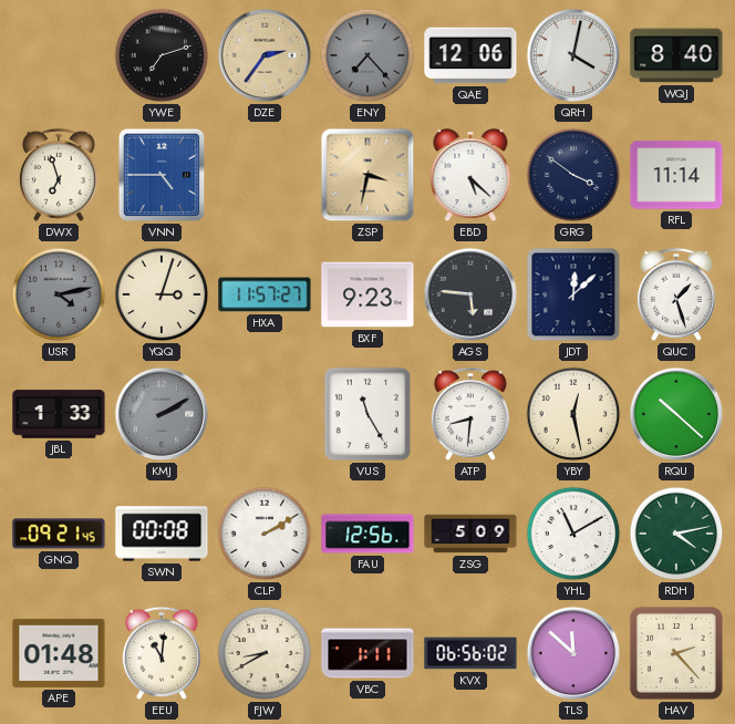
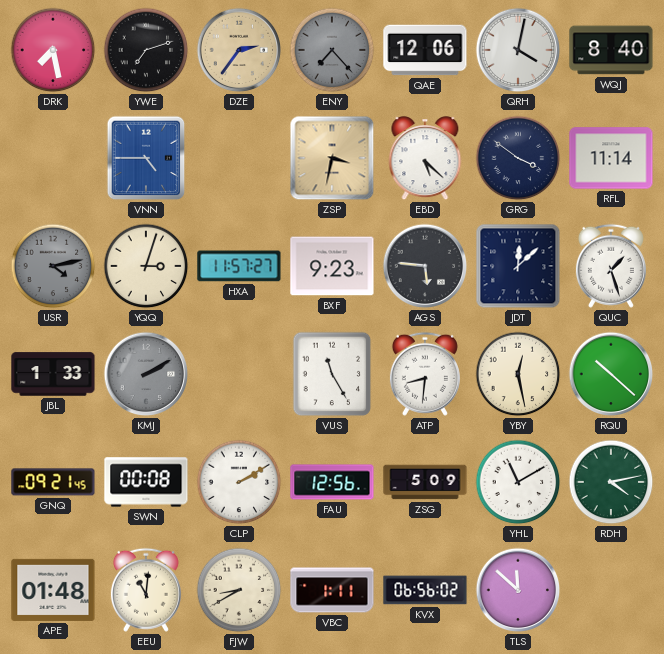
DRK: none -> 7:28
DWX: 6:57 -> none
HAV: 2:23 -> none
